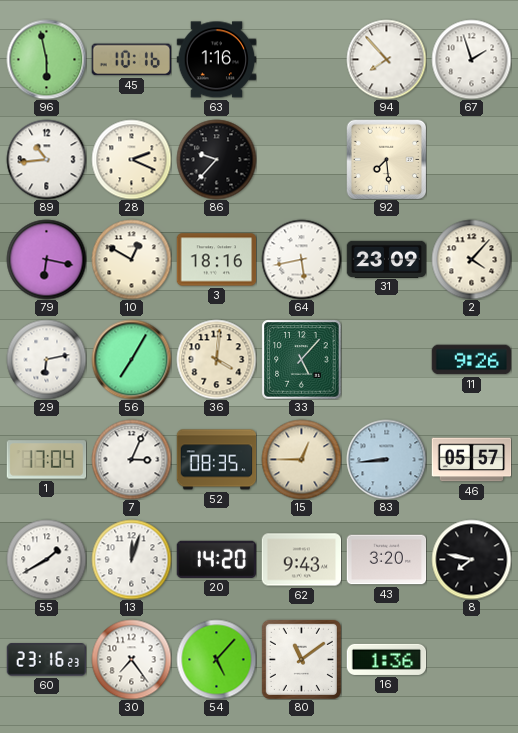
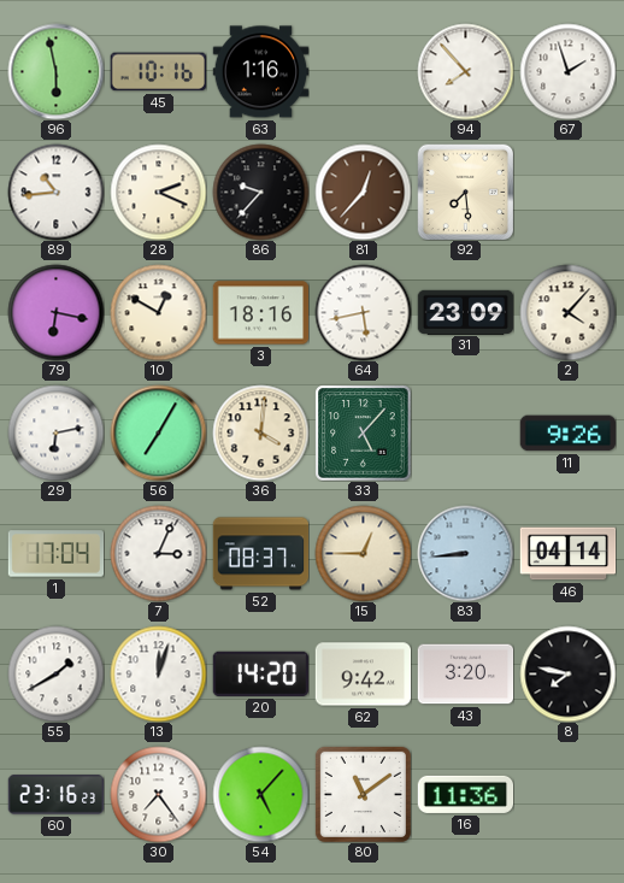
81: none -> 12:37
52: 08:35 -> 08:37
46: 05:57 -> 04:14
62: 9:43 -> 9:42
16: 1:36 -> 11:36
